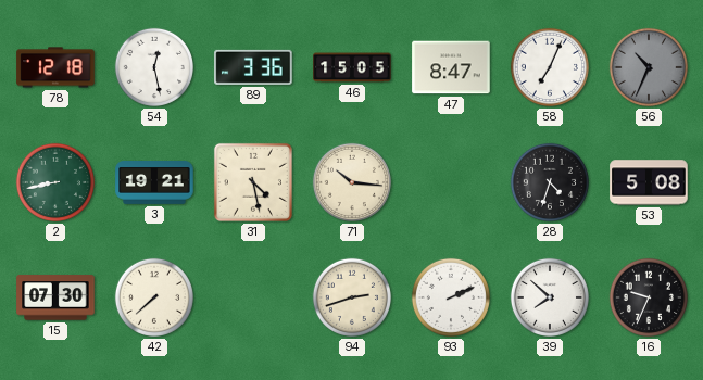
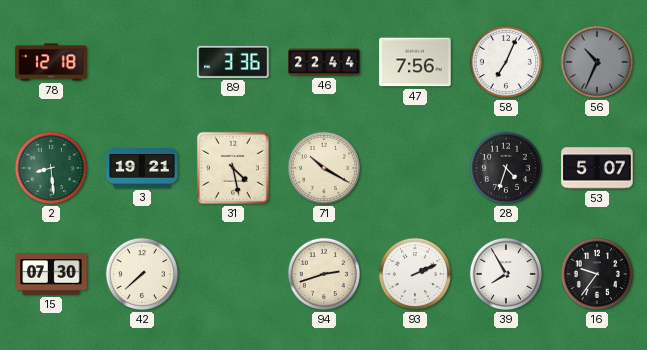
54: 12:28 -> none
46: 15:05 -> 22:44
47: 8:47 -> 7:56
2: 8:43 -> 8:29
71: 10:16 -> 10:20
53: 5:08 -> 5:07
39: 7:52 -> 7:55
16: 9:34 -> 9:36
